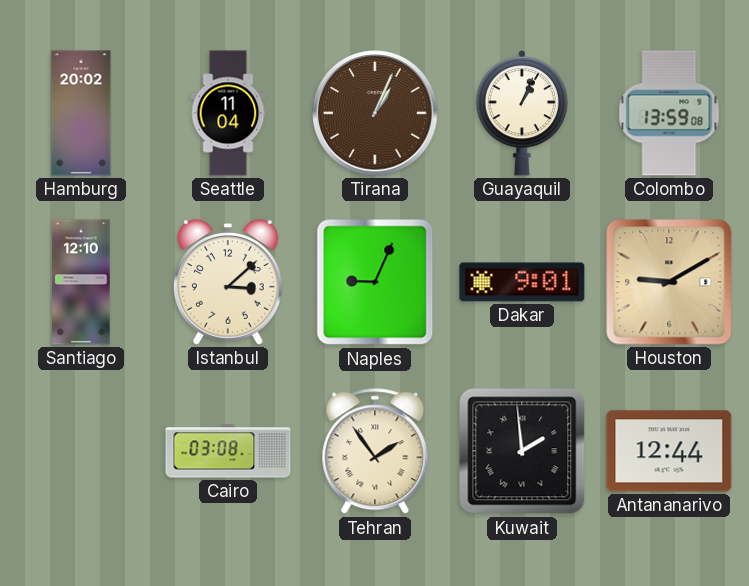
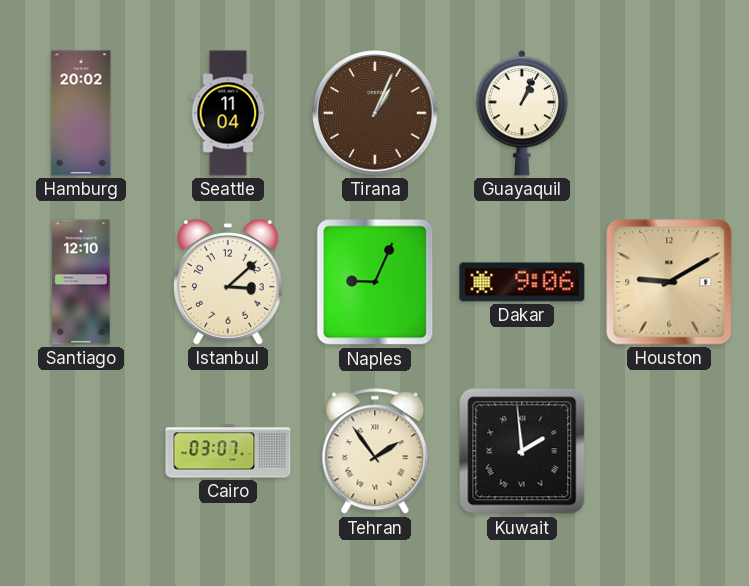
Colombo: 13:59 -> none
Dakar: 9:01 -> 9:06
Cairo: 03:08 -> 03:07
Antananarivo: 12:44 -> none
